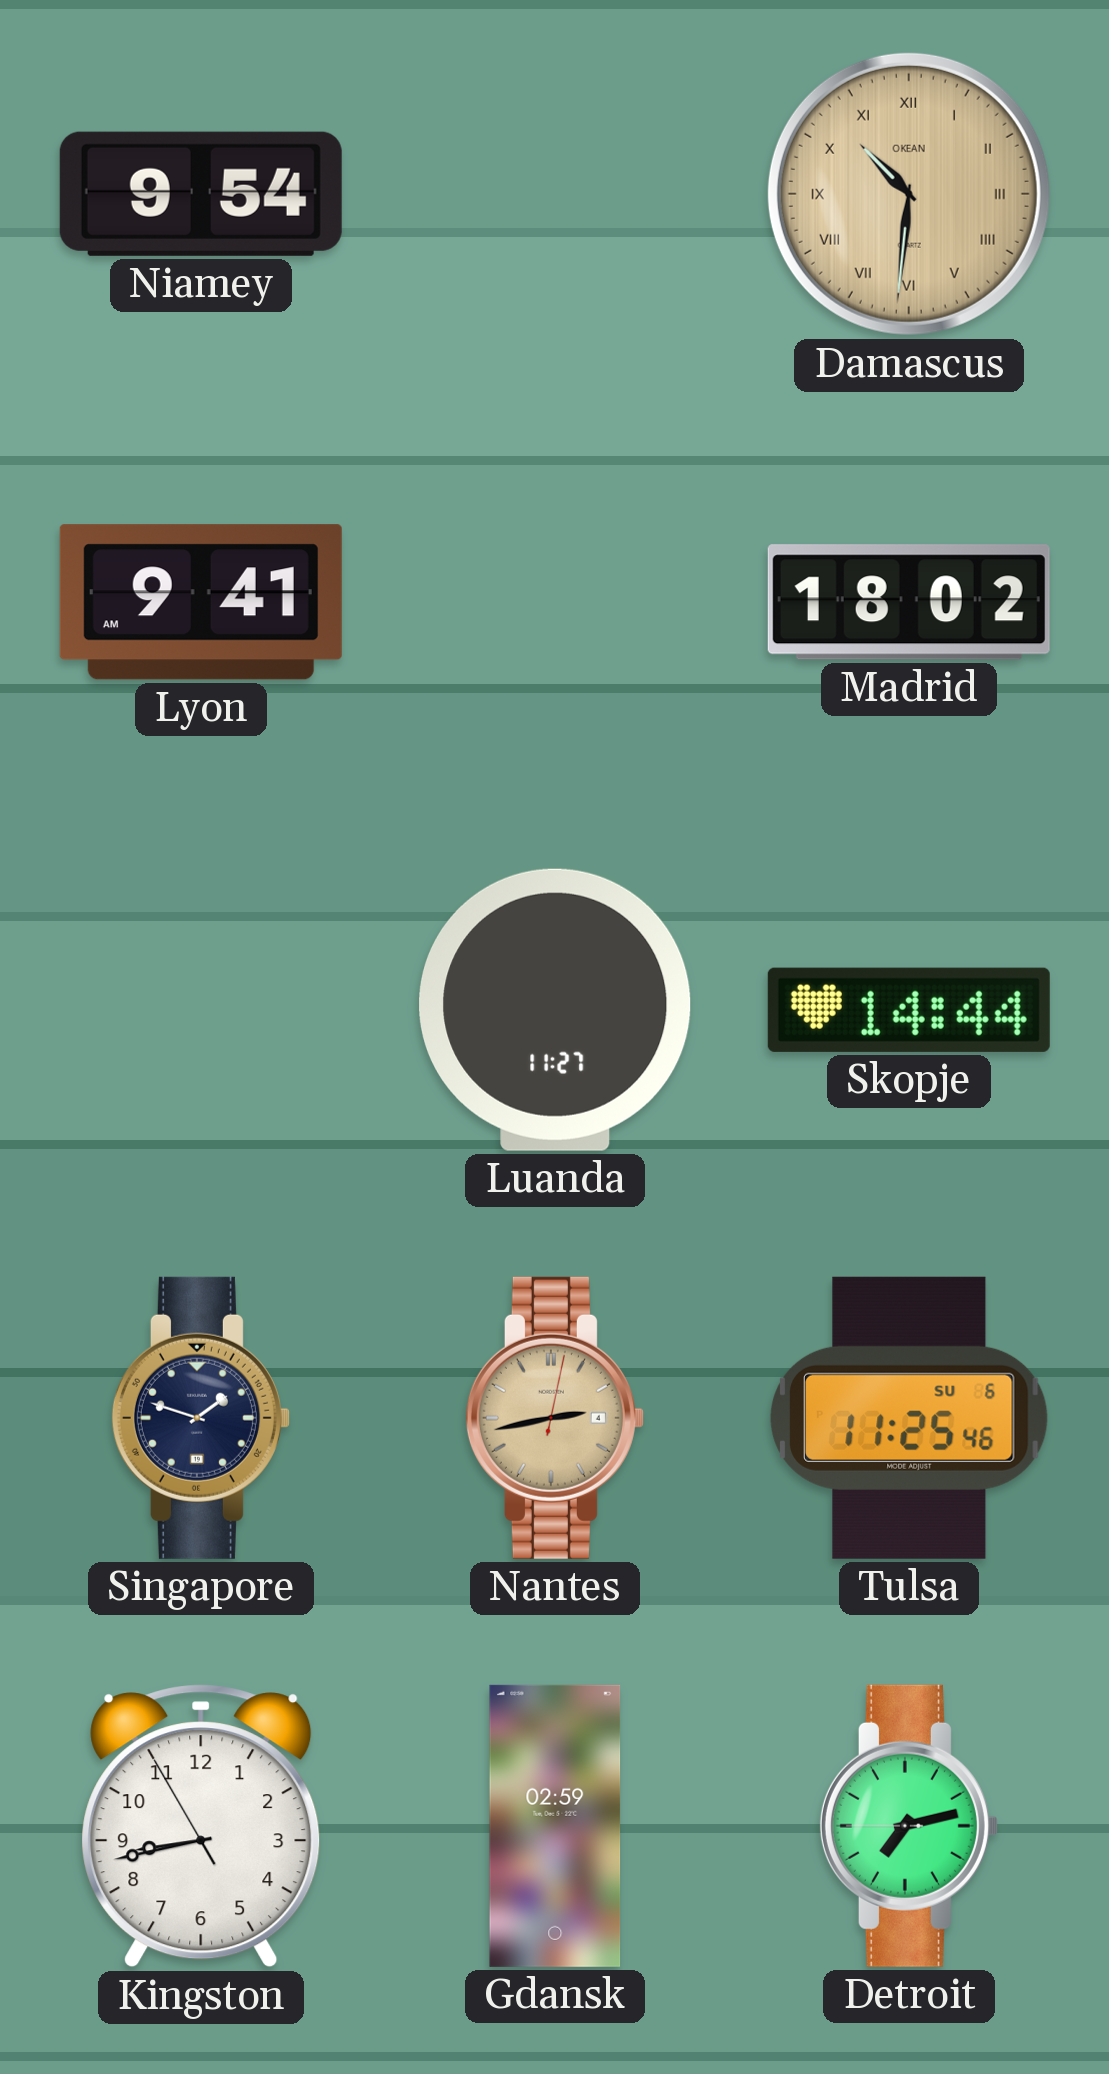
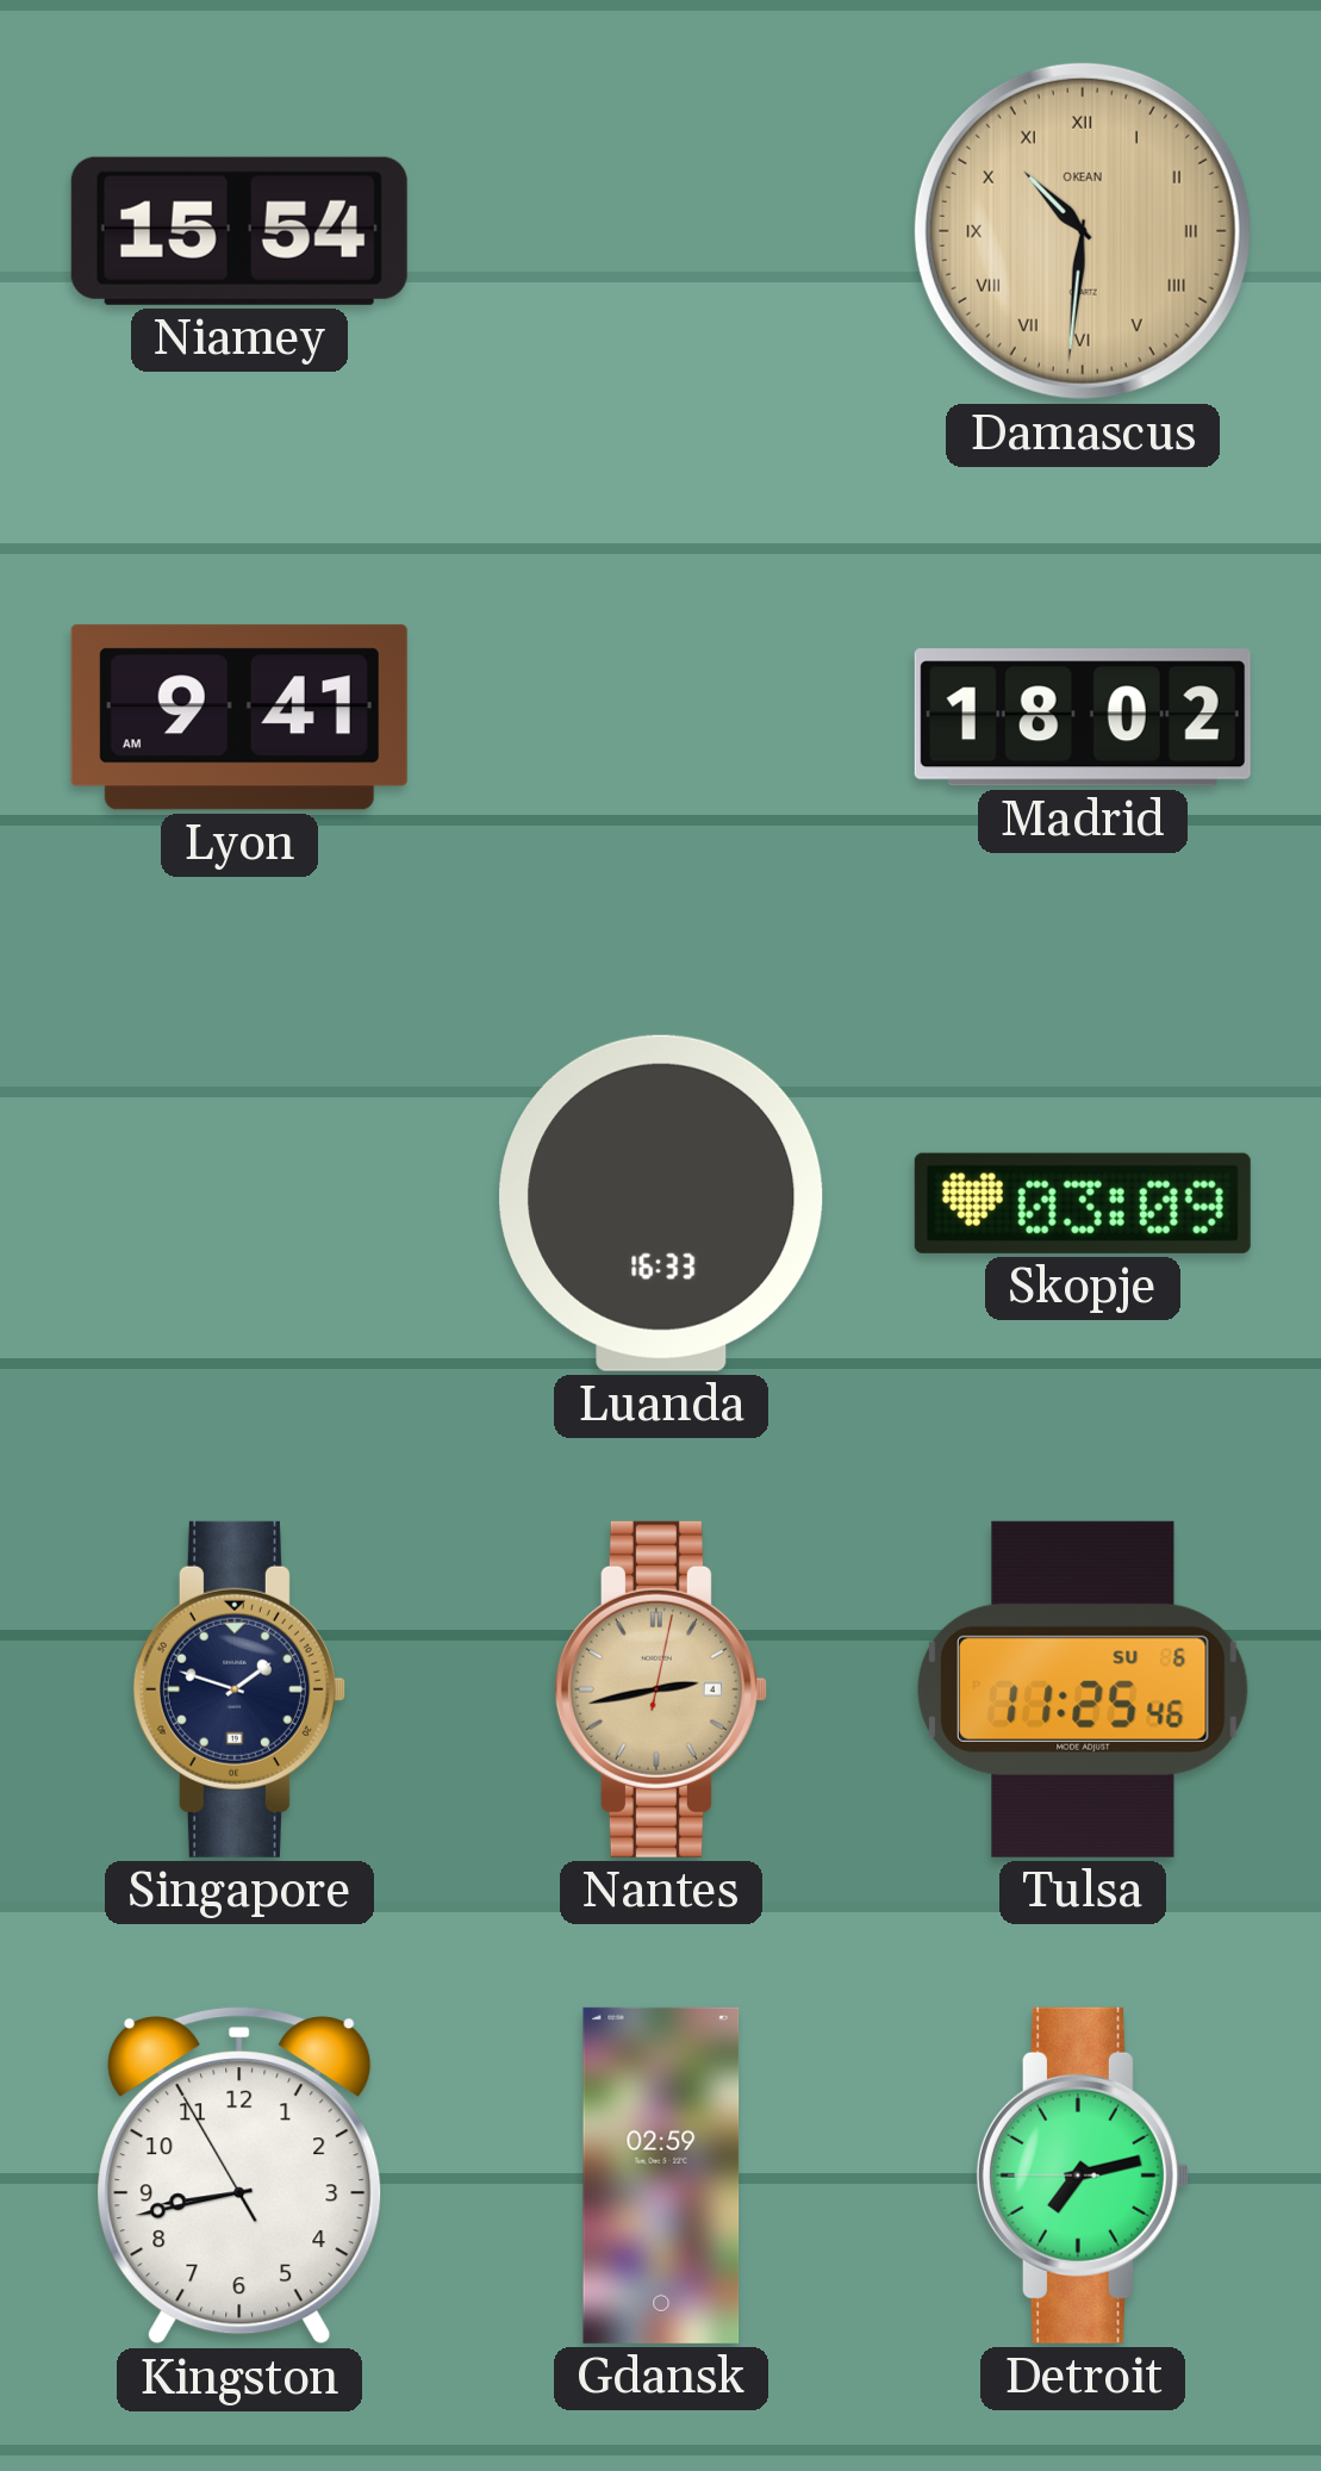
Niamey: 9:54 -> 15:54
Luanda: 11:27 -> 16:33
Skopje: 14:44 -> 03:09
